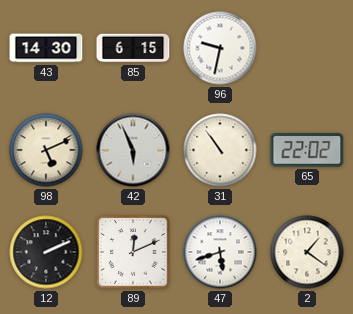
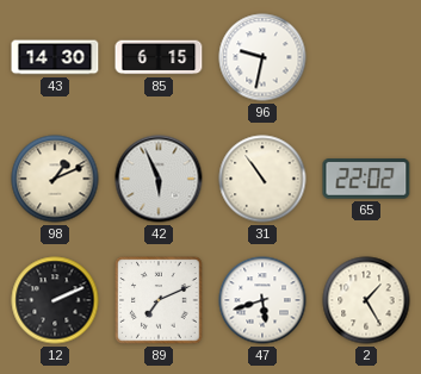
98: 5:11 -> 1:11
89: 12:11 -> 7:11
2: 1:21 -> 1:25
